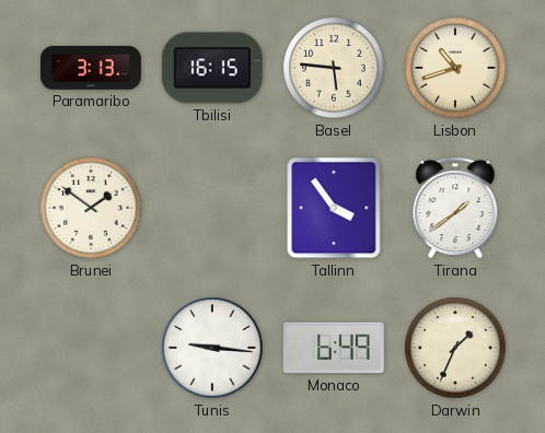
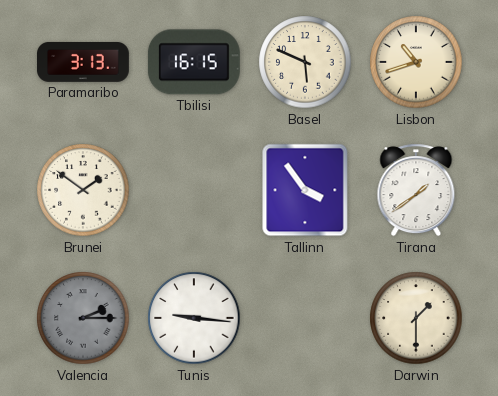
Basel: 5:46 -> 5:49
Valencia: none -> 2:15
Monaco: 6:49 -> none
Darwin: 1:34 -> 1:30
